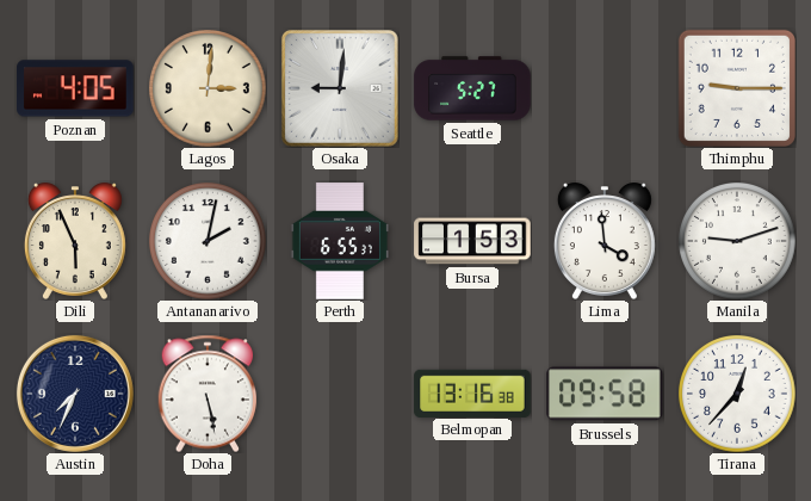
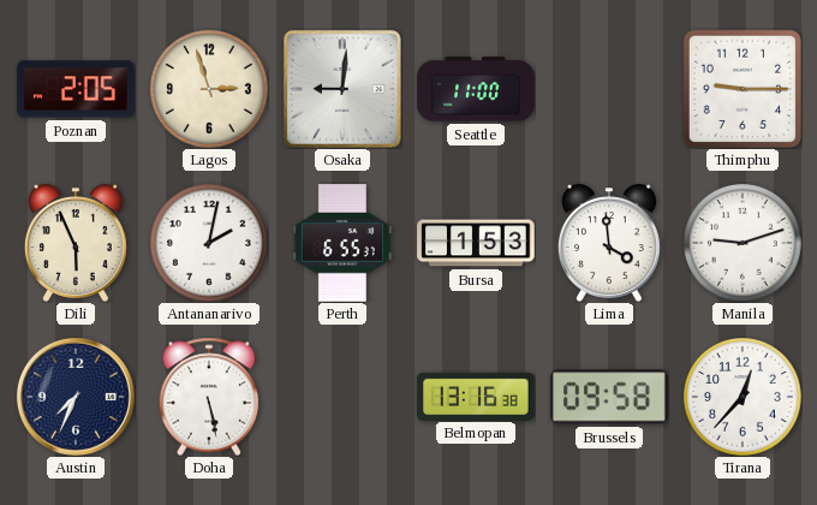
Poznan: 4:05 -> 2:05
Lagos: 3:01 -> 2:57
Seattle: 5:27 -> 11:00
